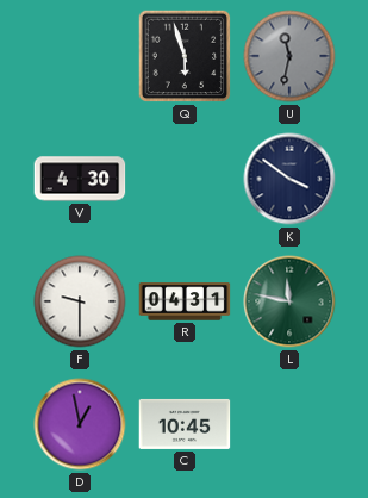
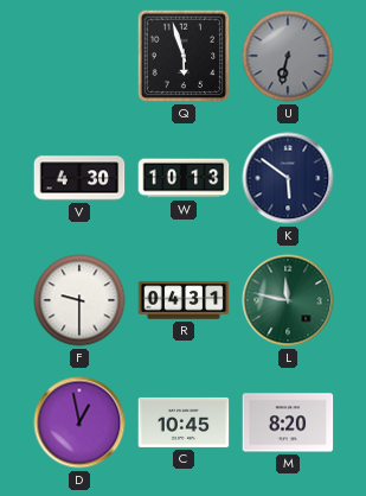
U: 11:32 -> 6:32
W: none -> 10:13
K: 3:51 -> 5:51
M: none -> 8:20
